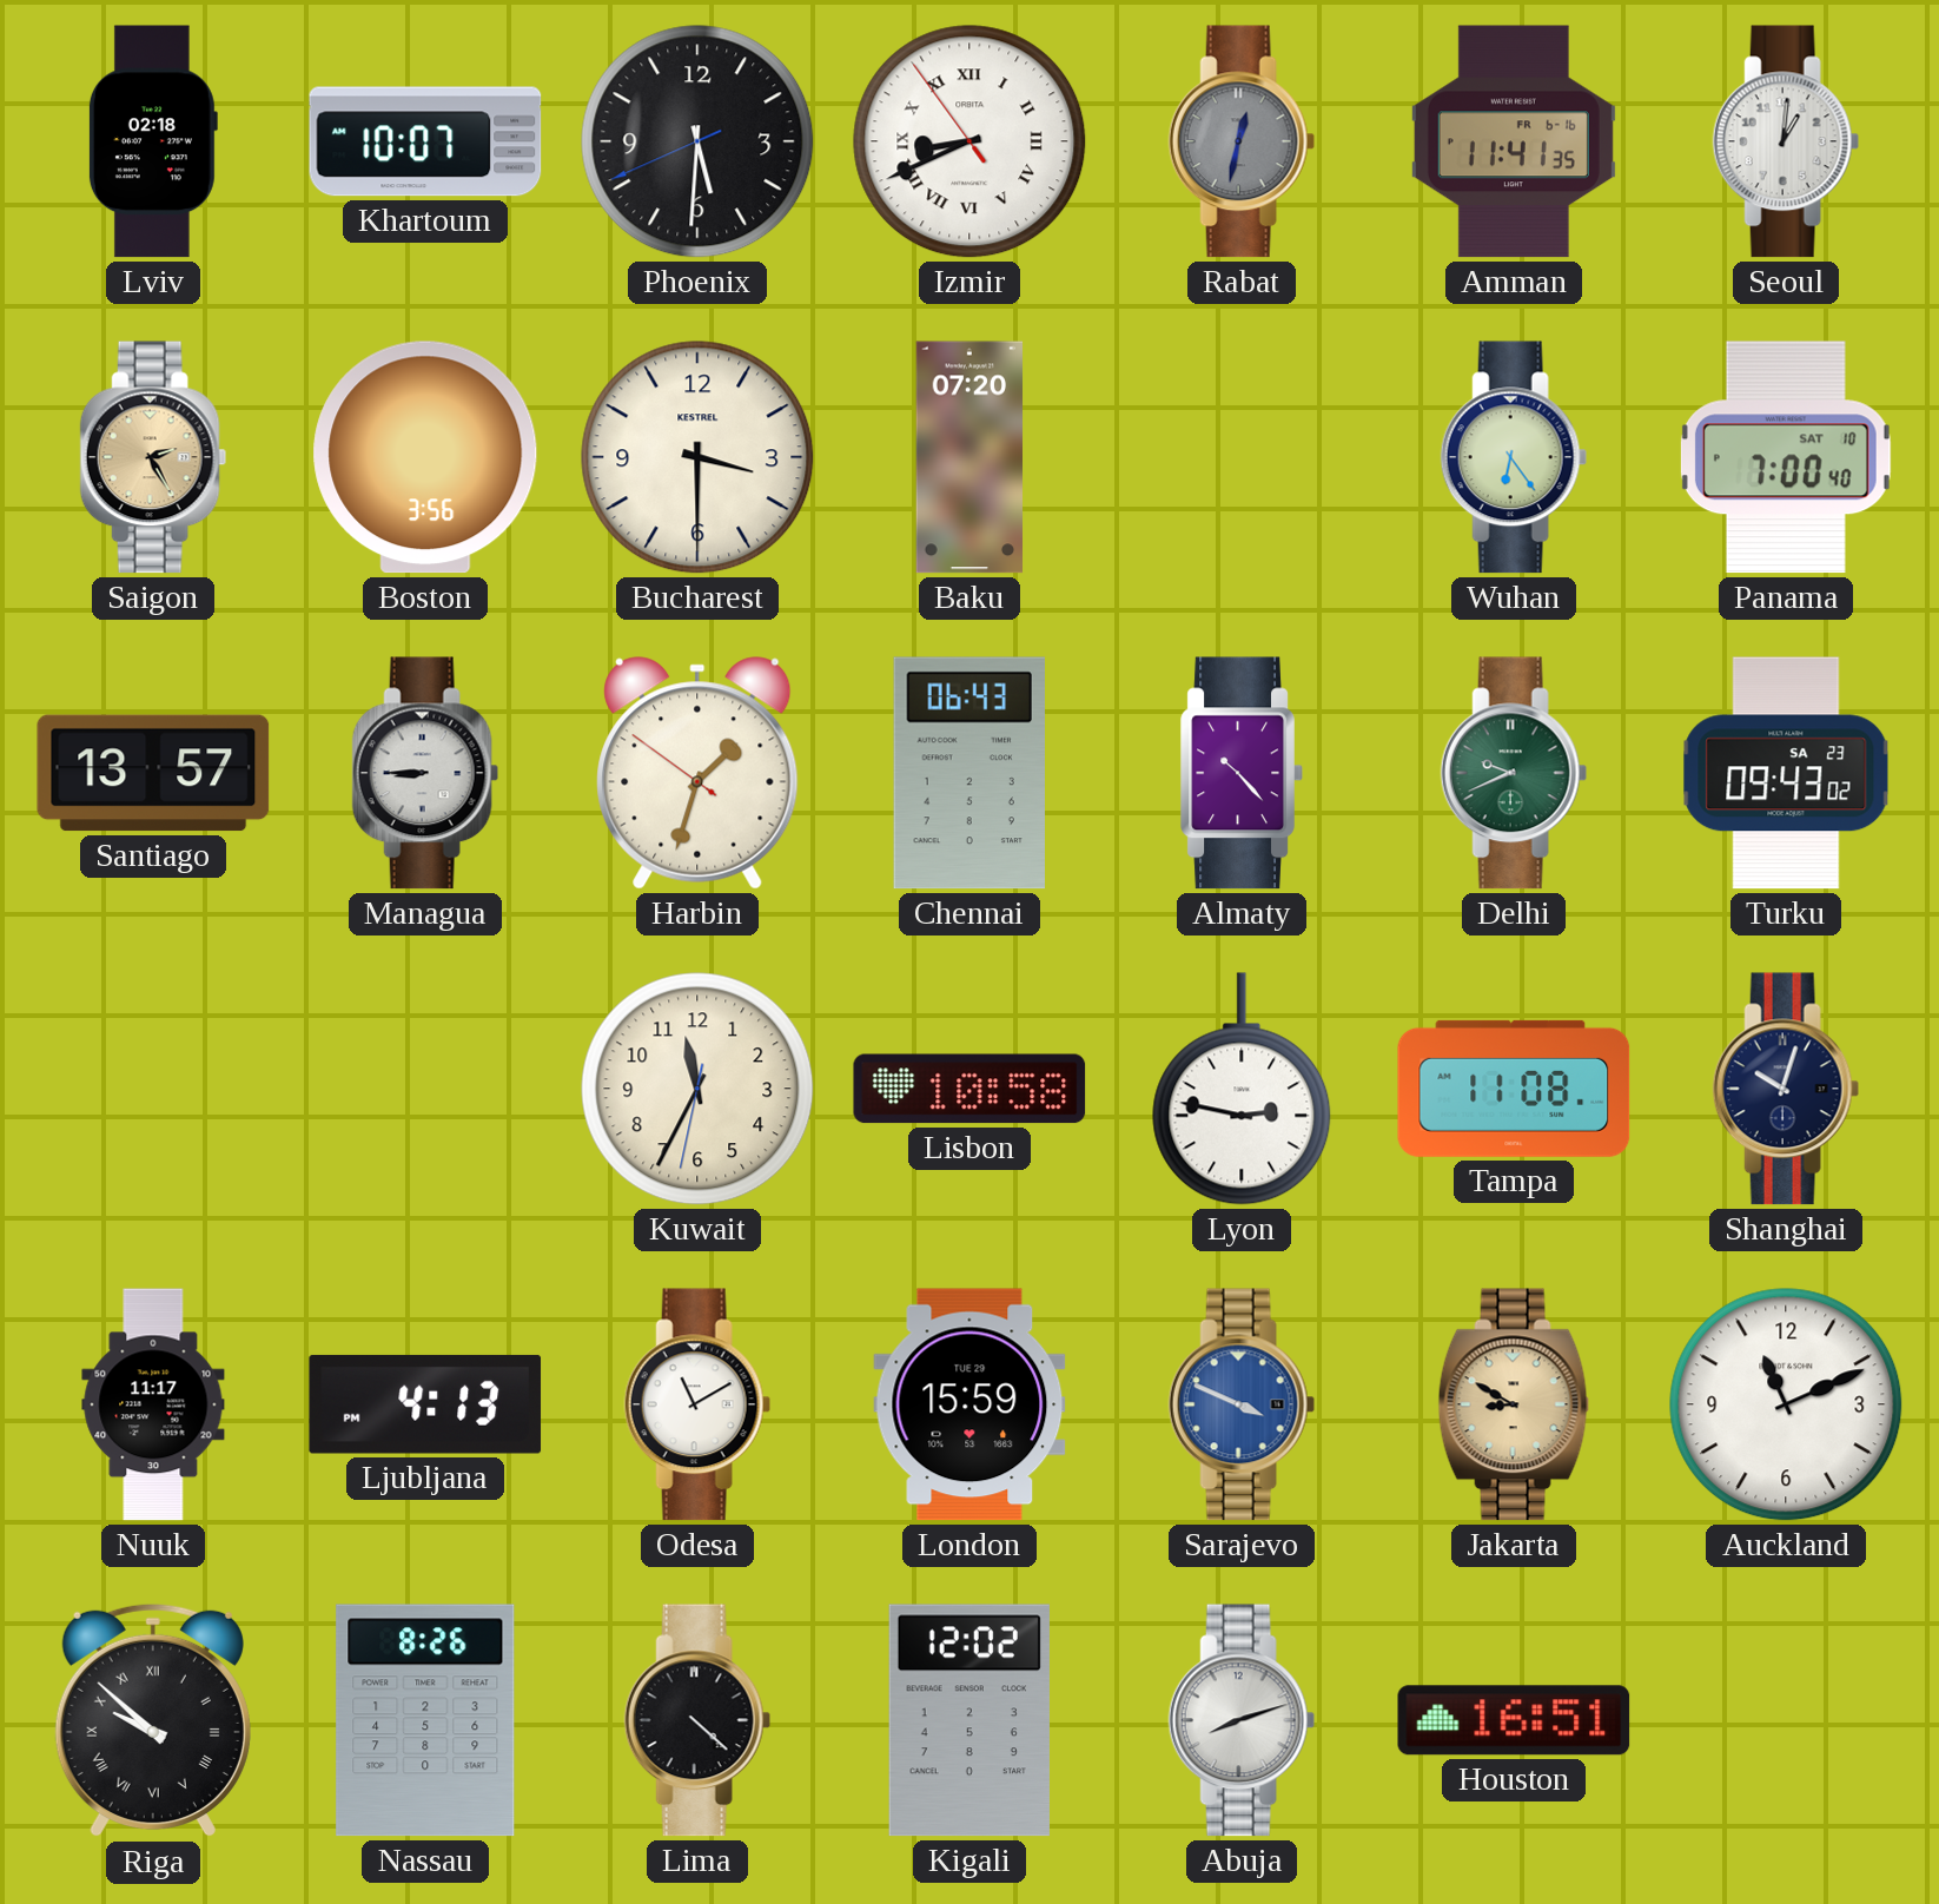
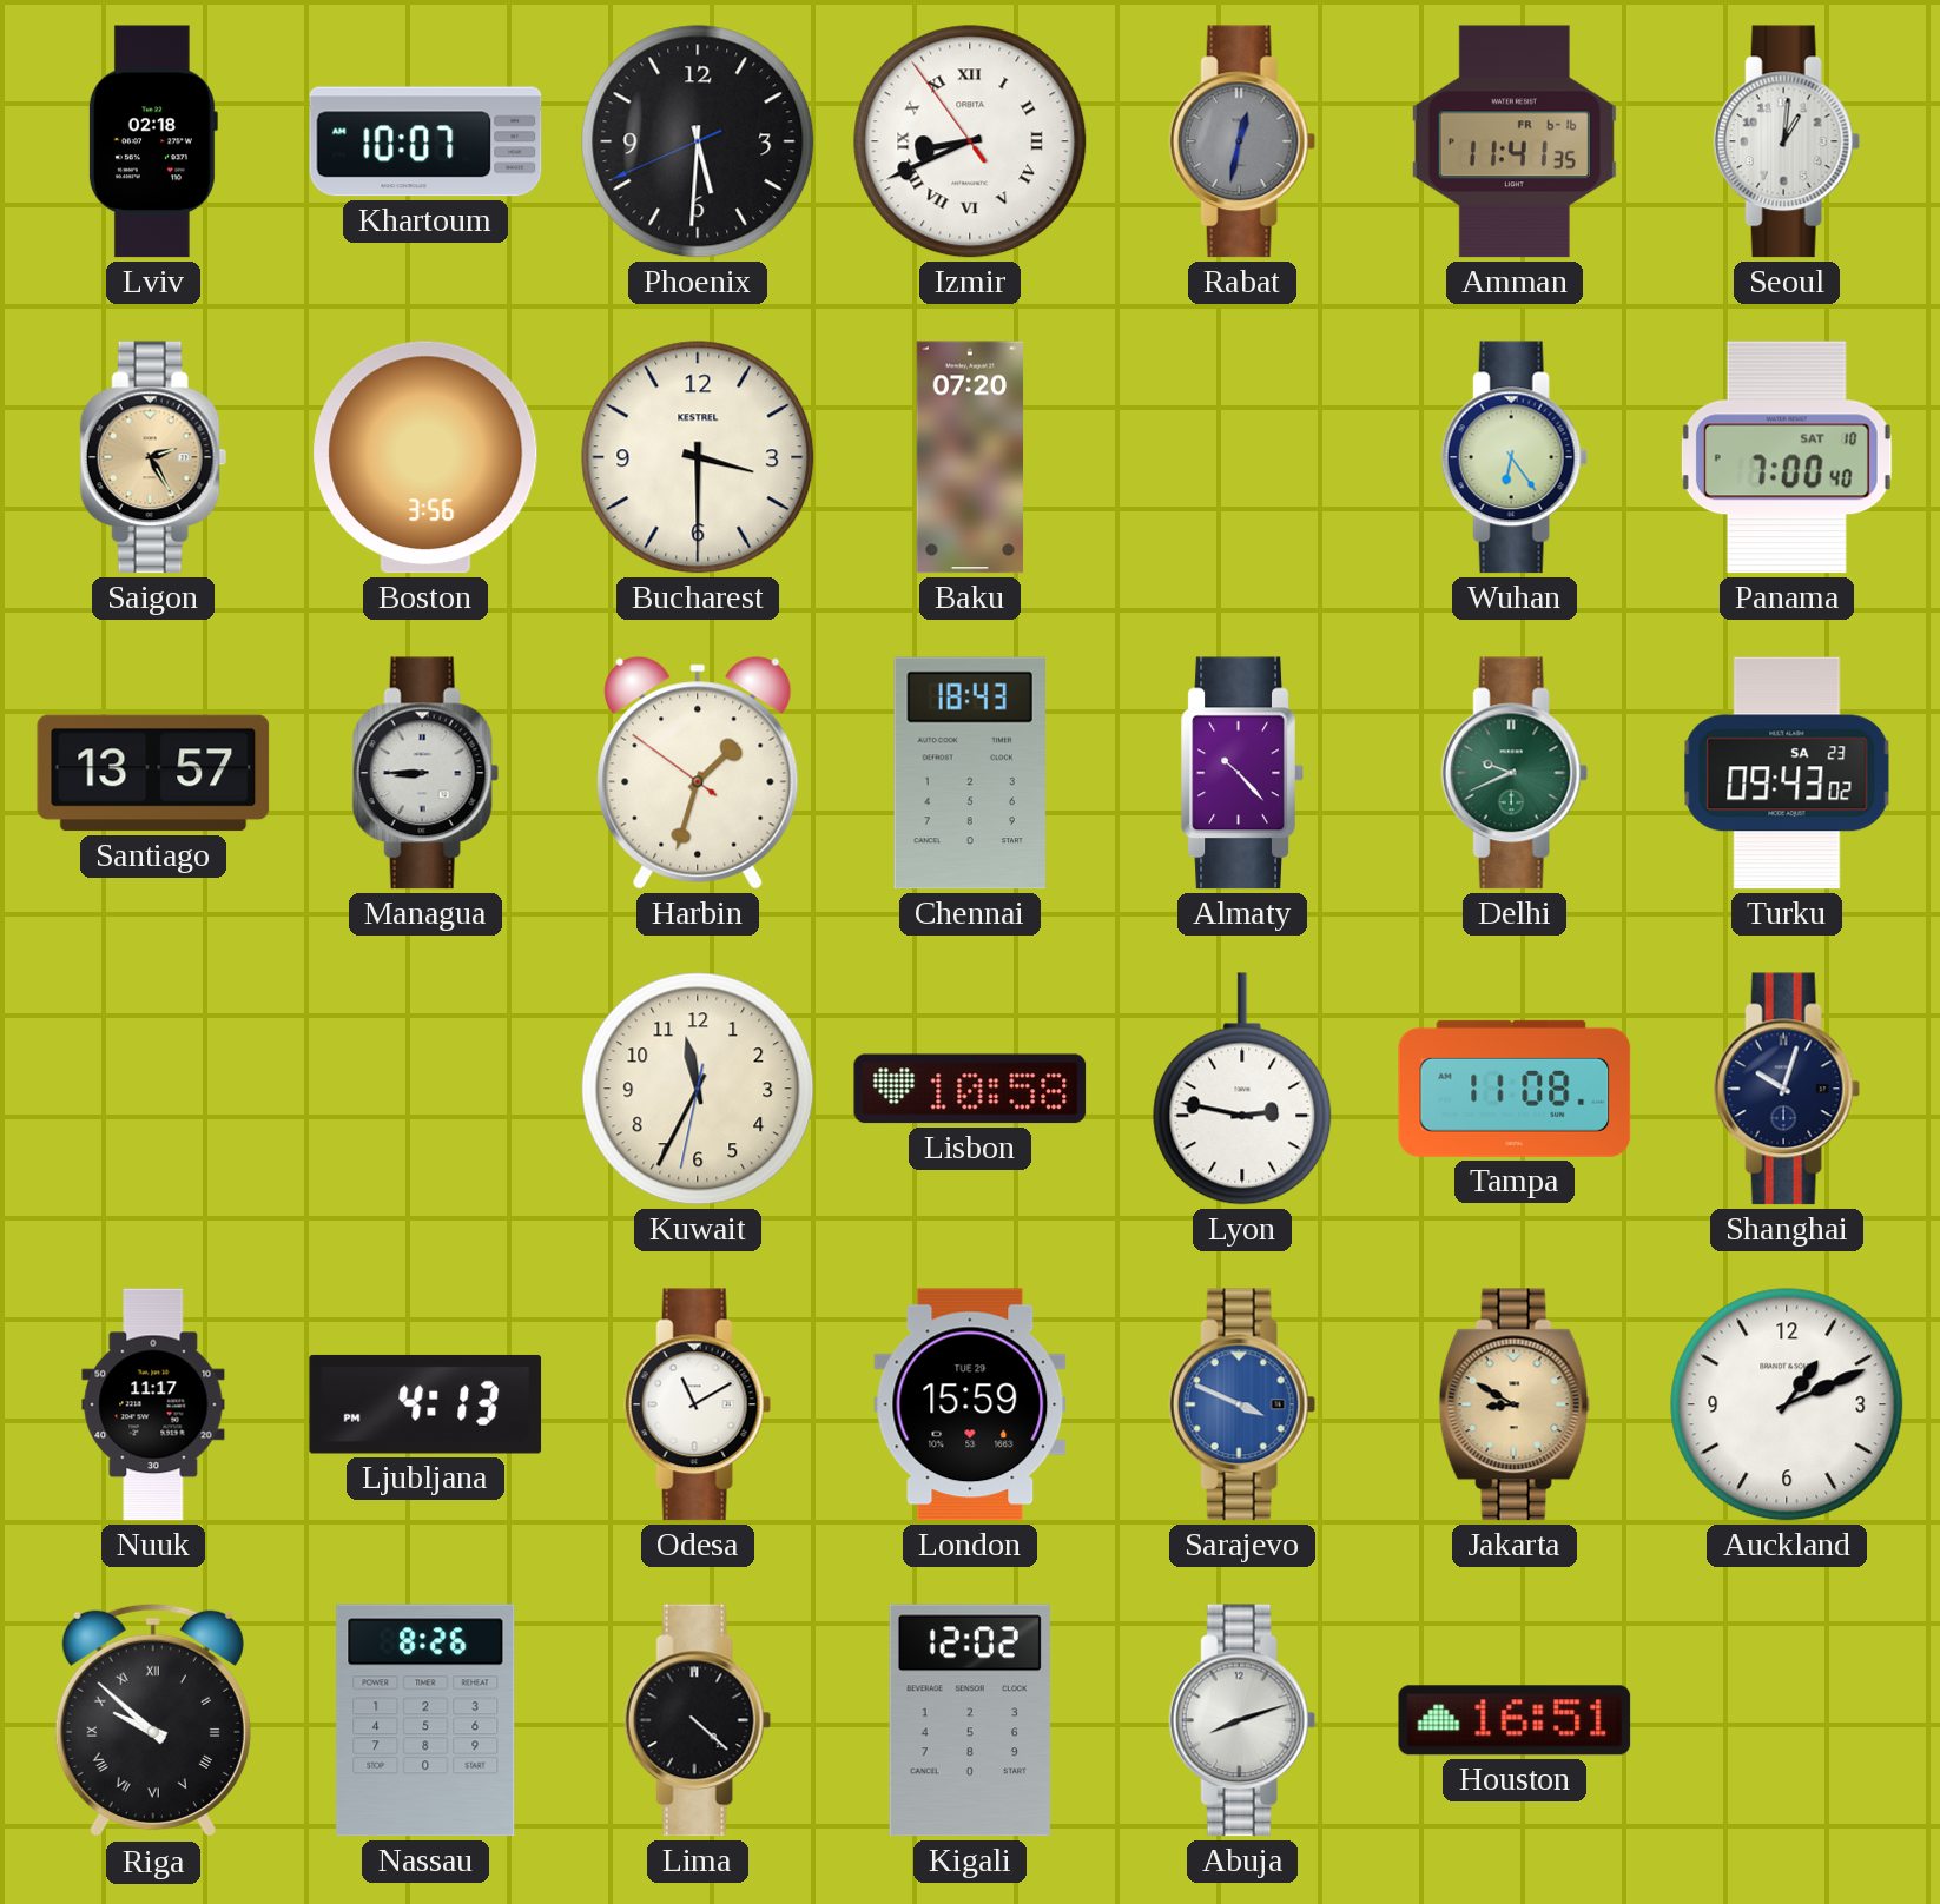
Chennai: 06:43 -> 18:43
Auckland: 11:11 -> 1:11
